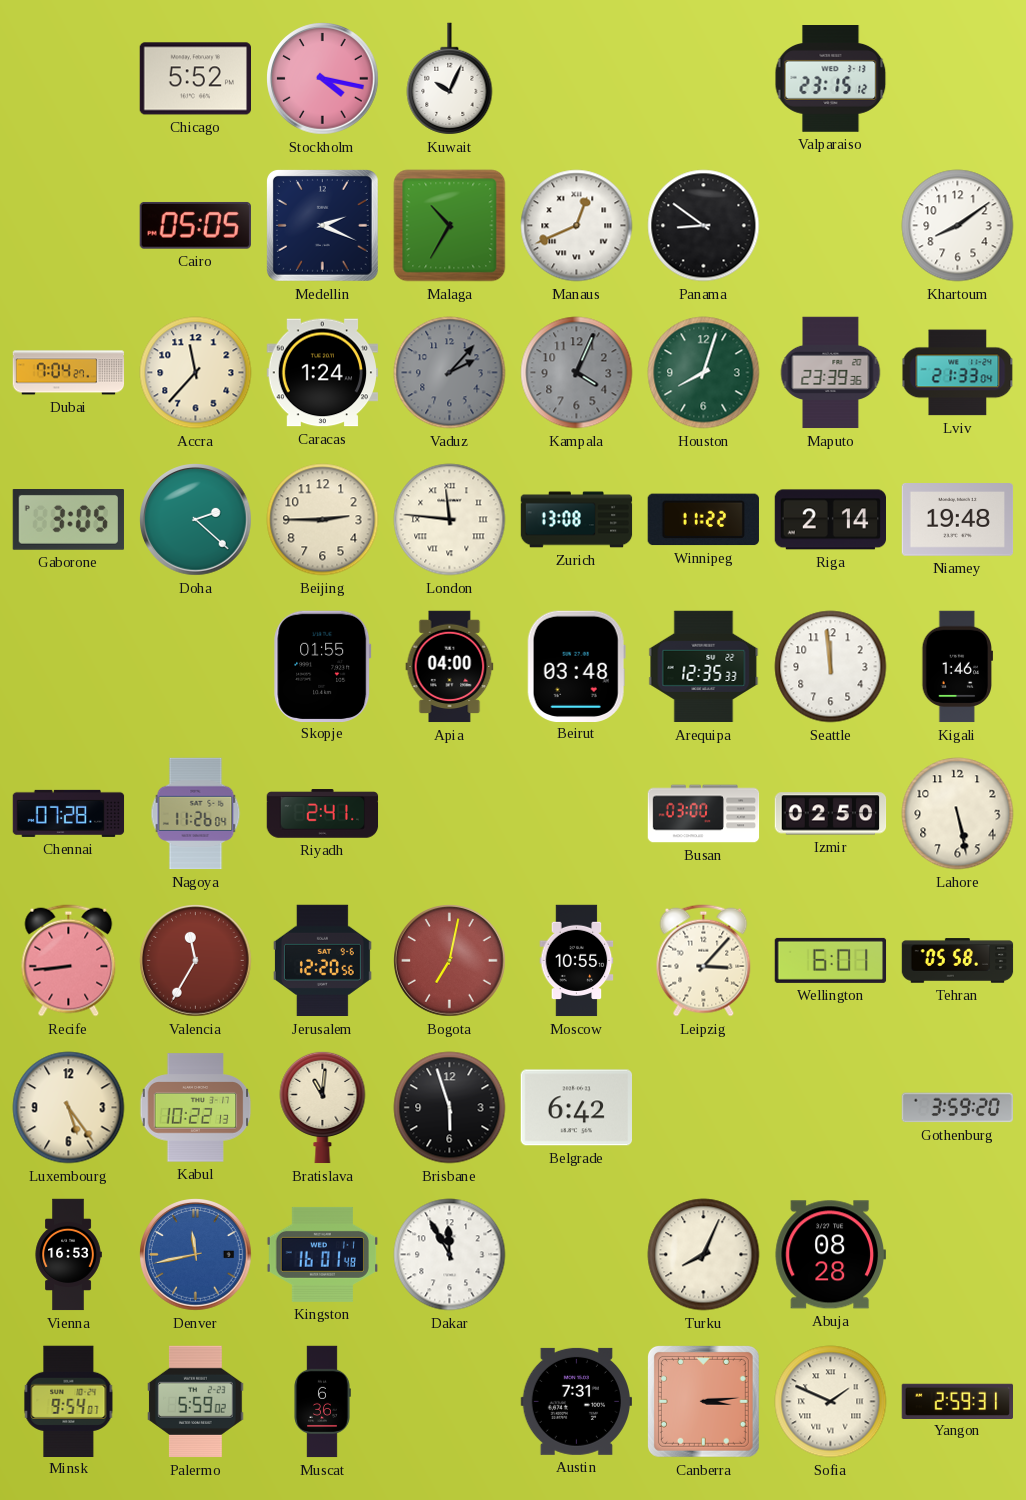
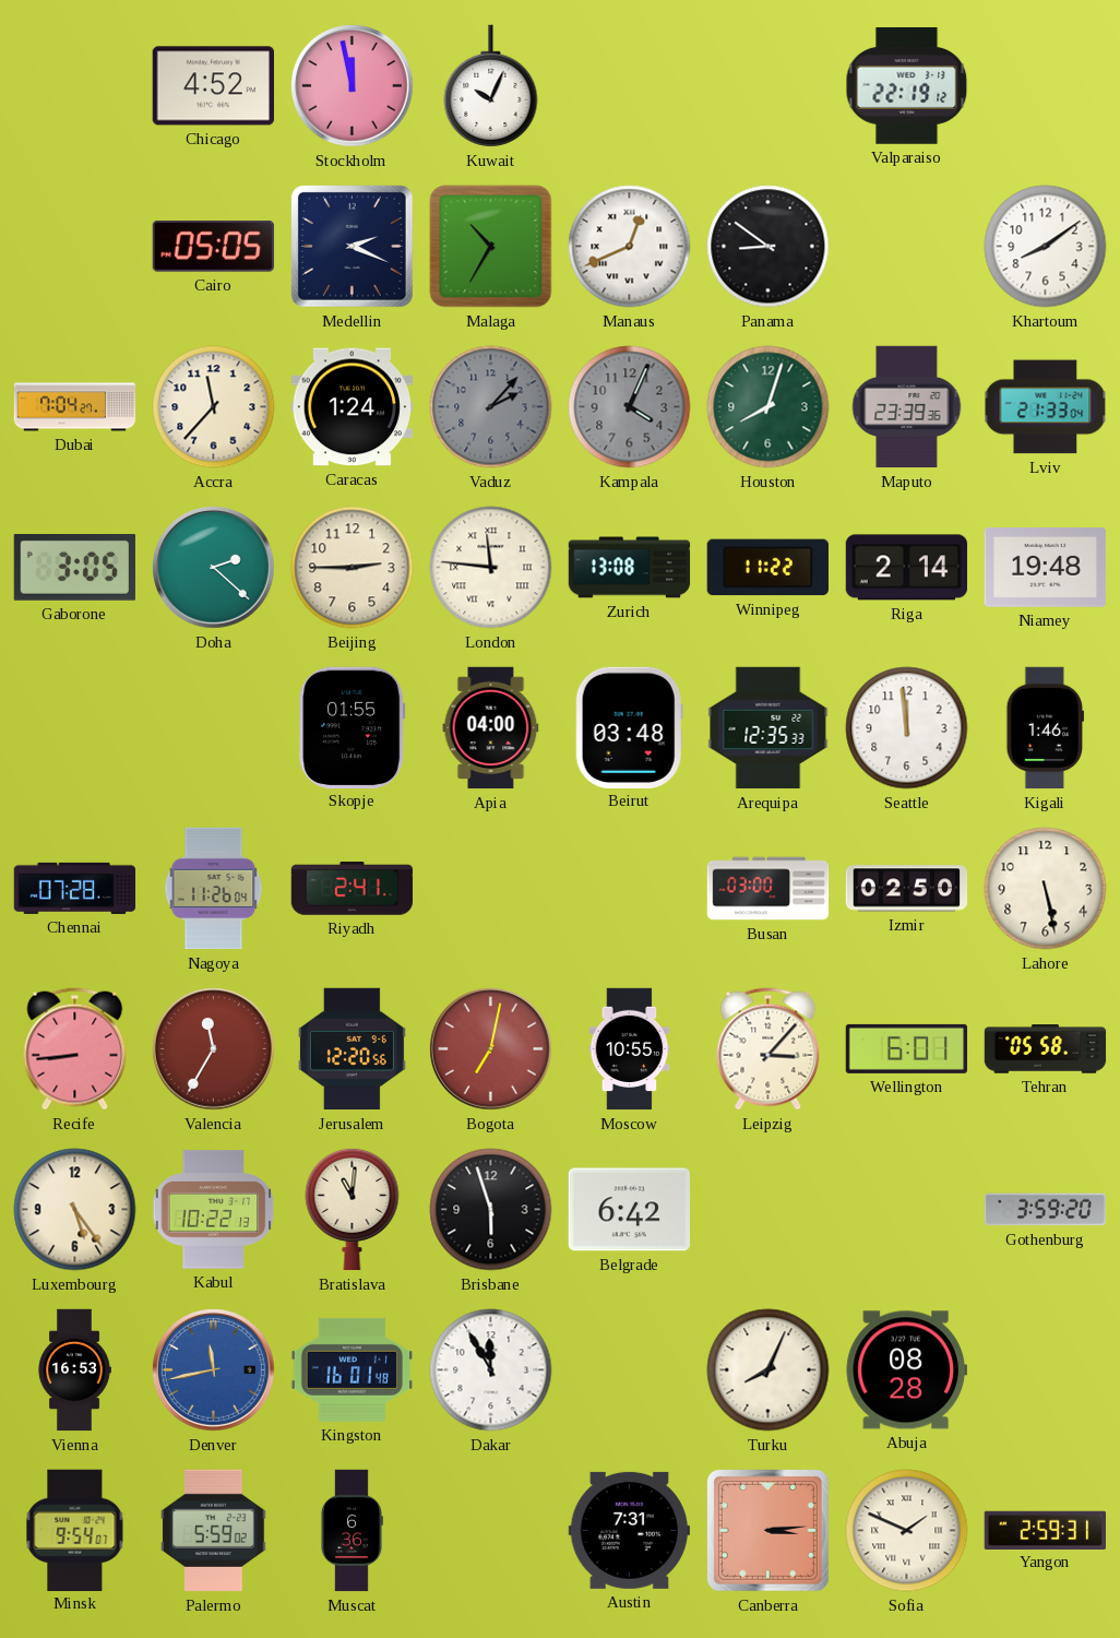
Chicago: 5:52 -> 4:52
Stockholm: 4:17 -> 11:58
Valparaiso: 23:15 -> 22:19
